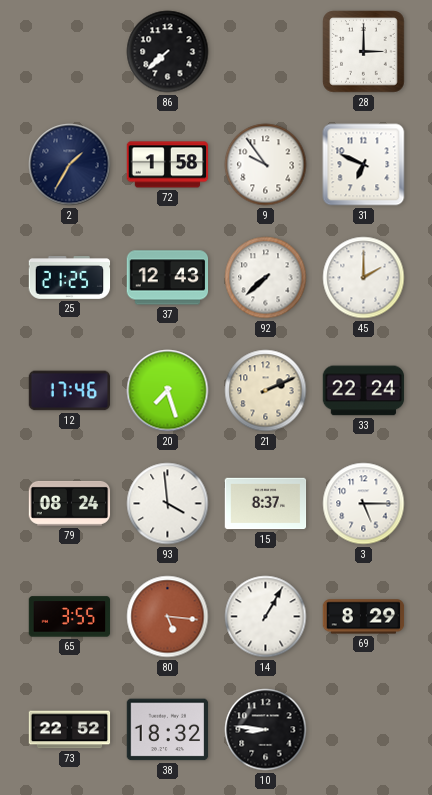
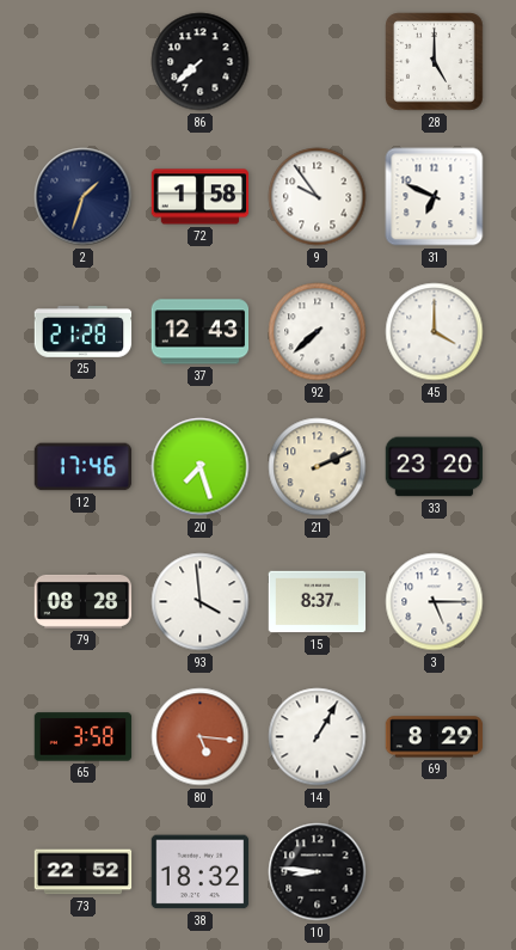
28: 3:00 -> 5:00
2: 1:35 -> 1:33
25: 21:25 -> 21:28
45: 2:00 -> 4:00
33: 22:24 -> 23:20
79: 08:24 -> 08:28
65: 3:55 -> 3:58
